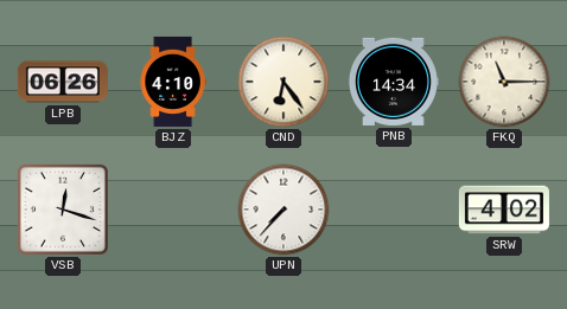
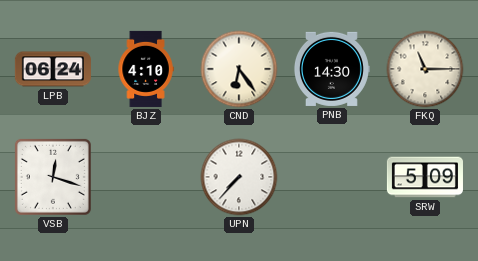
LPB: 06:26 -> 06:24
PNB: 14:34 -> 14:30
SRW: 4:02 -> 5:09
